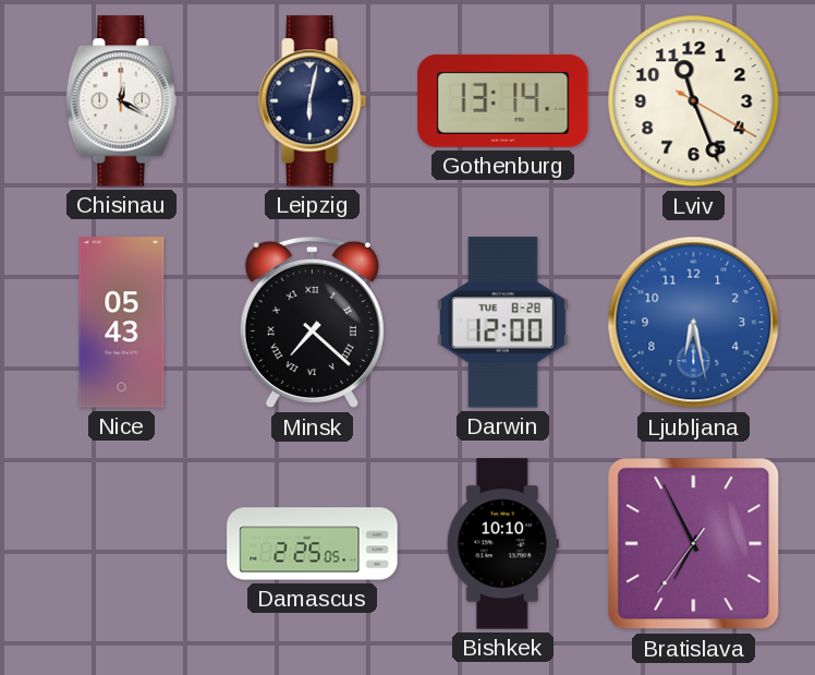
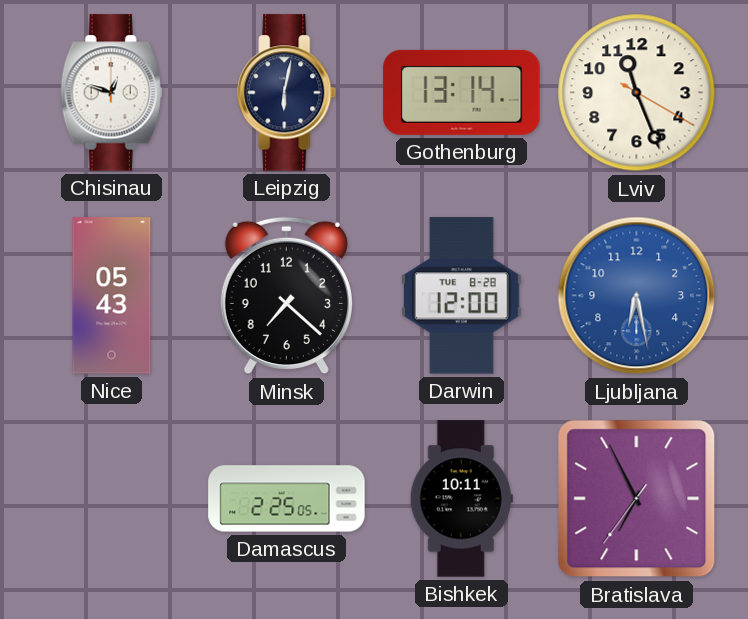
Chisinau: 12:20 -> 12:48
Minsk numerals: Roman -> Arabic
Bishkek: 10:10 -> 10:11
